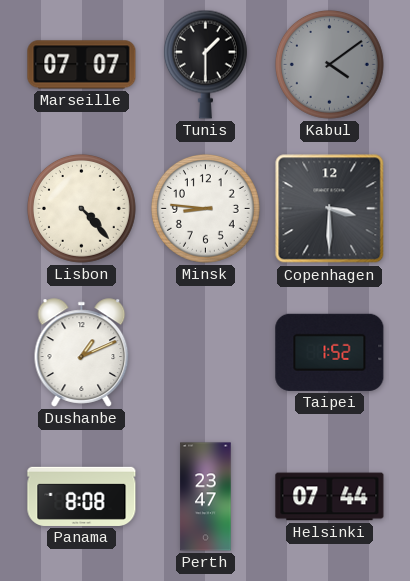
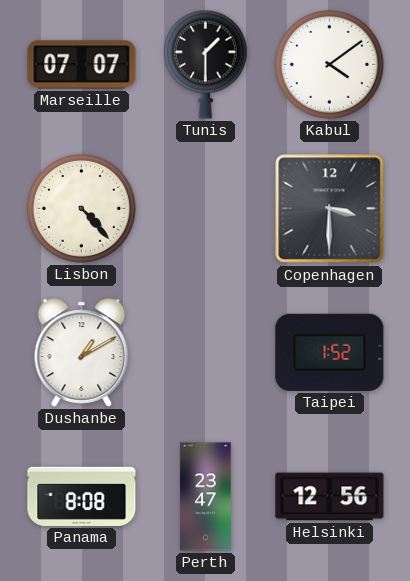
Kabul dial: grey -> white
Minsk: 8:46 -> none
Dushanbe: 1:11 -> 1:10
Helsinki: 07:44 -> 12:56
